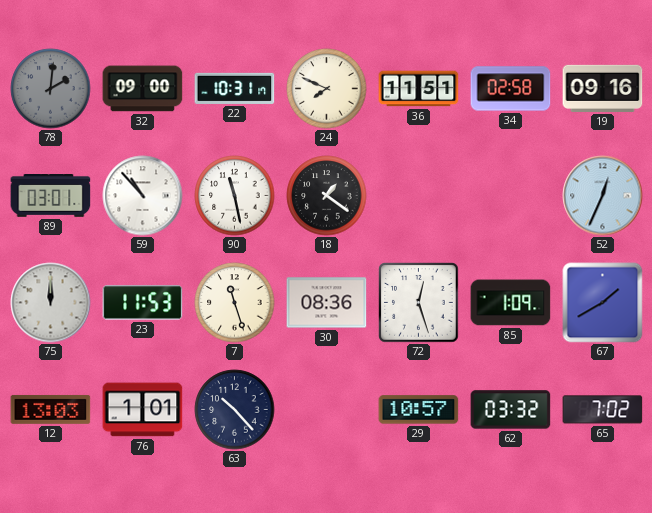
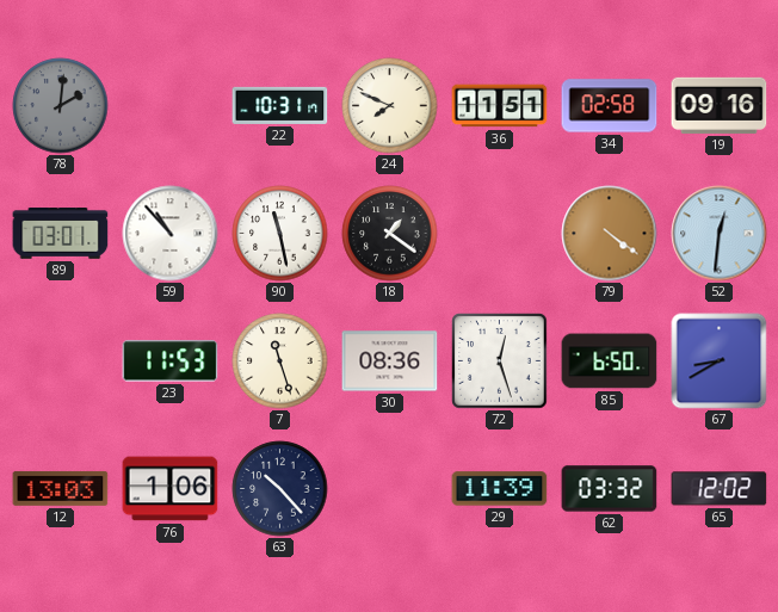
32: 09:00 -> none
79: none -> 4:21
52: 12:34 -> 12:31
75: 12:00 -> none
85: 1:09 -> 6:50
67: 1:40 -> 8:40
76: 1:01 -> 1:06
29: 10:57 -> 11:39
65: 7:02 -> 12:02
